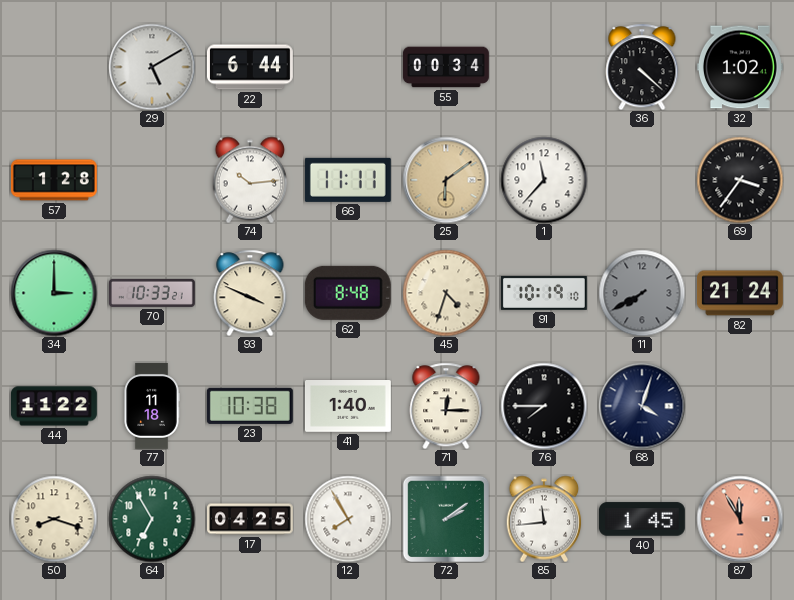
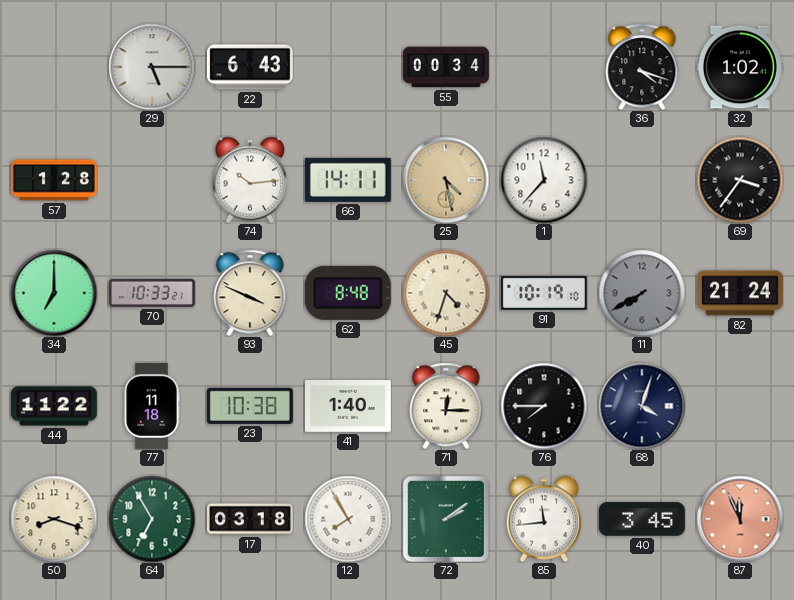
29: 5:10 -> 5:15
22: 6:44 -> 6:43
36: 4:22 -> 4:18
66: 11:11 -> 14:11
25: 6:09 -> 4:28
34: 3:00 -> 7:00
17: 04:25 -> 03:18
40: 1:45 -> 3:45
87: 11:55 -> 11:56
